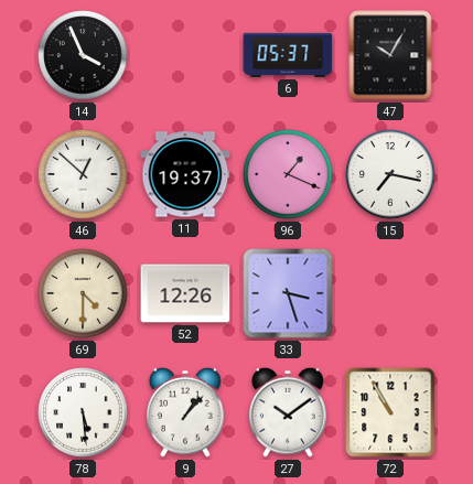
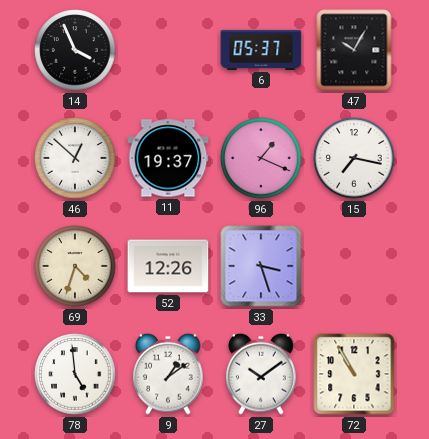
69: 4:30 -> 4:33
78: 5:29 -> 4:59
9: 1:07 -> 1:09
